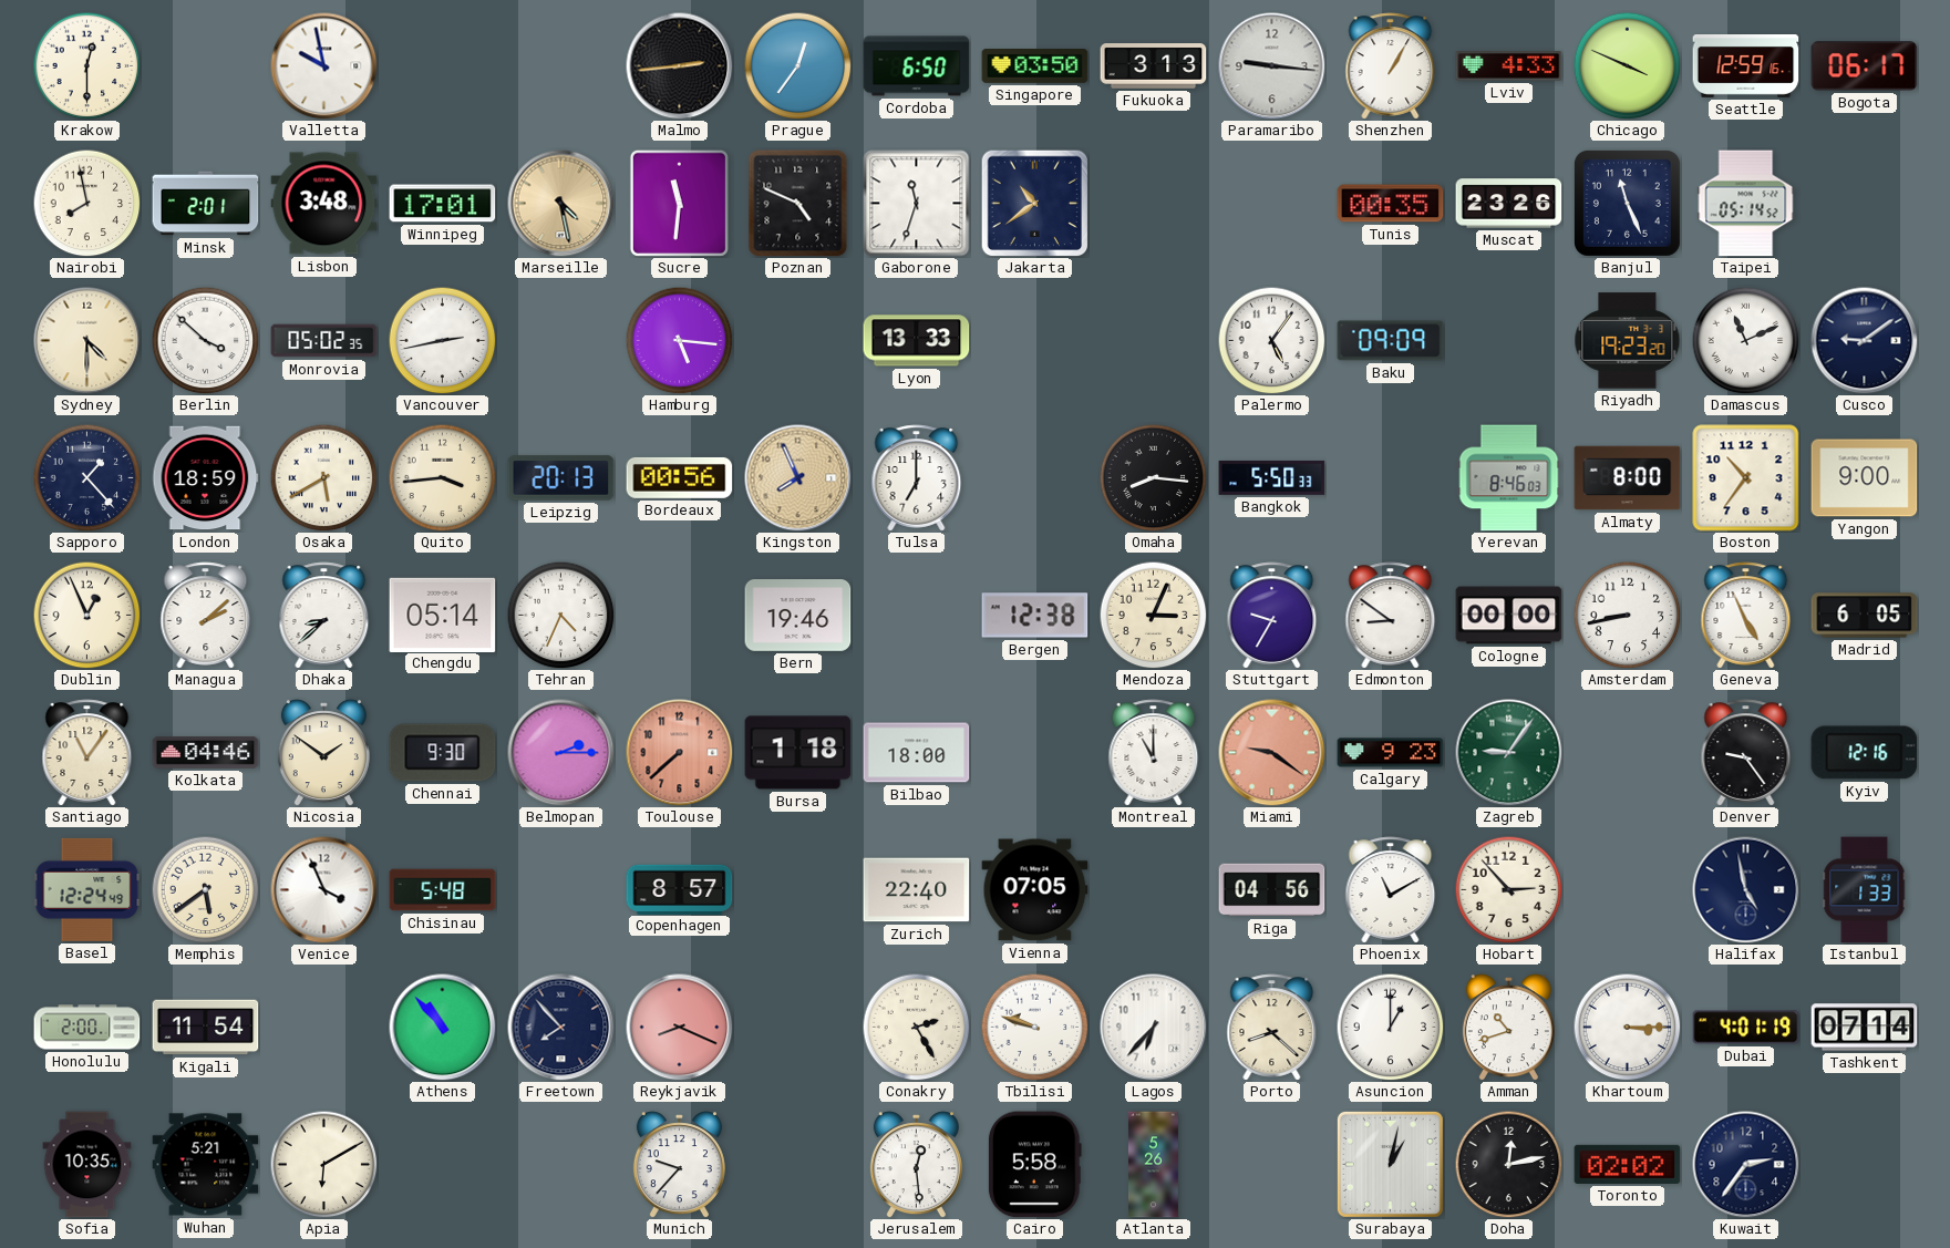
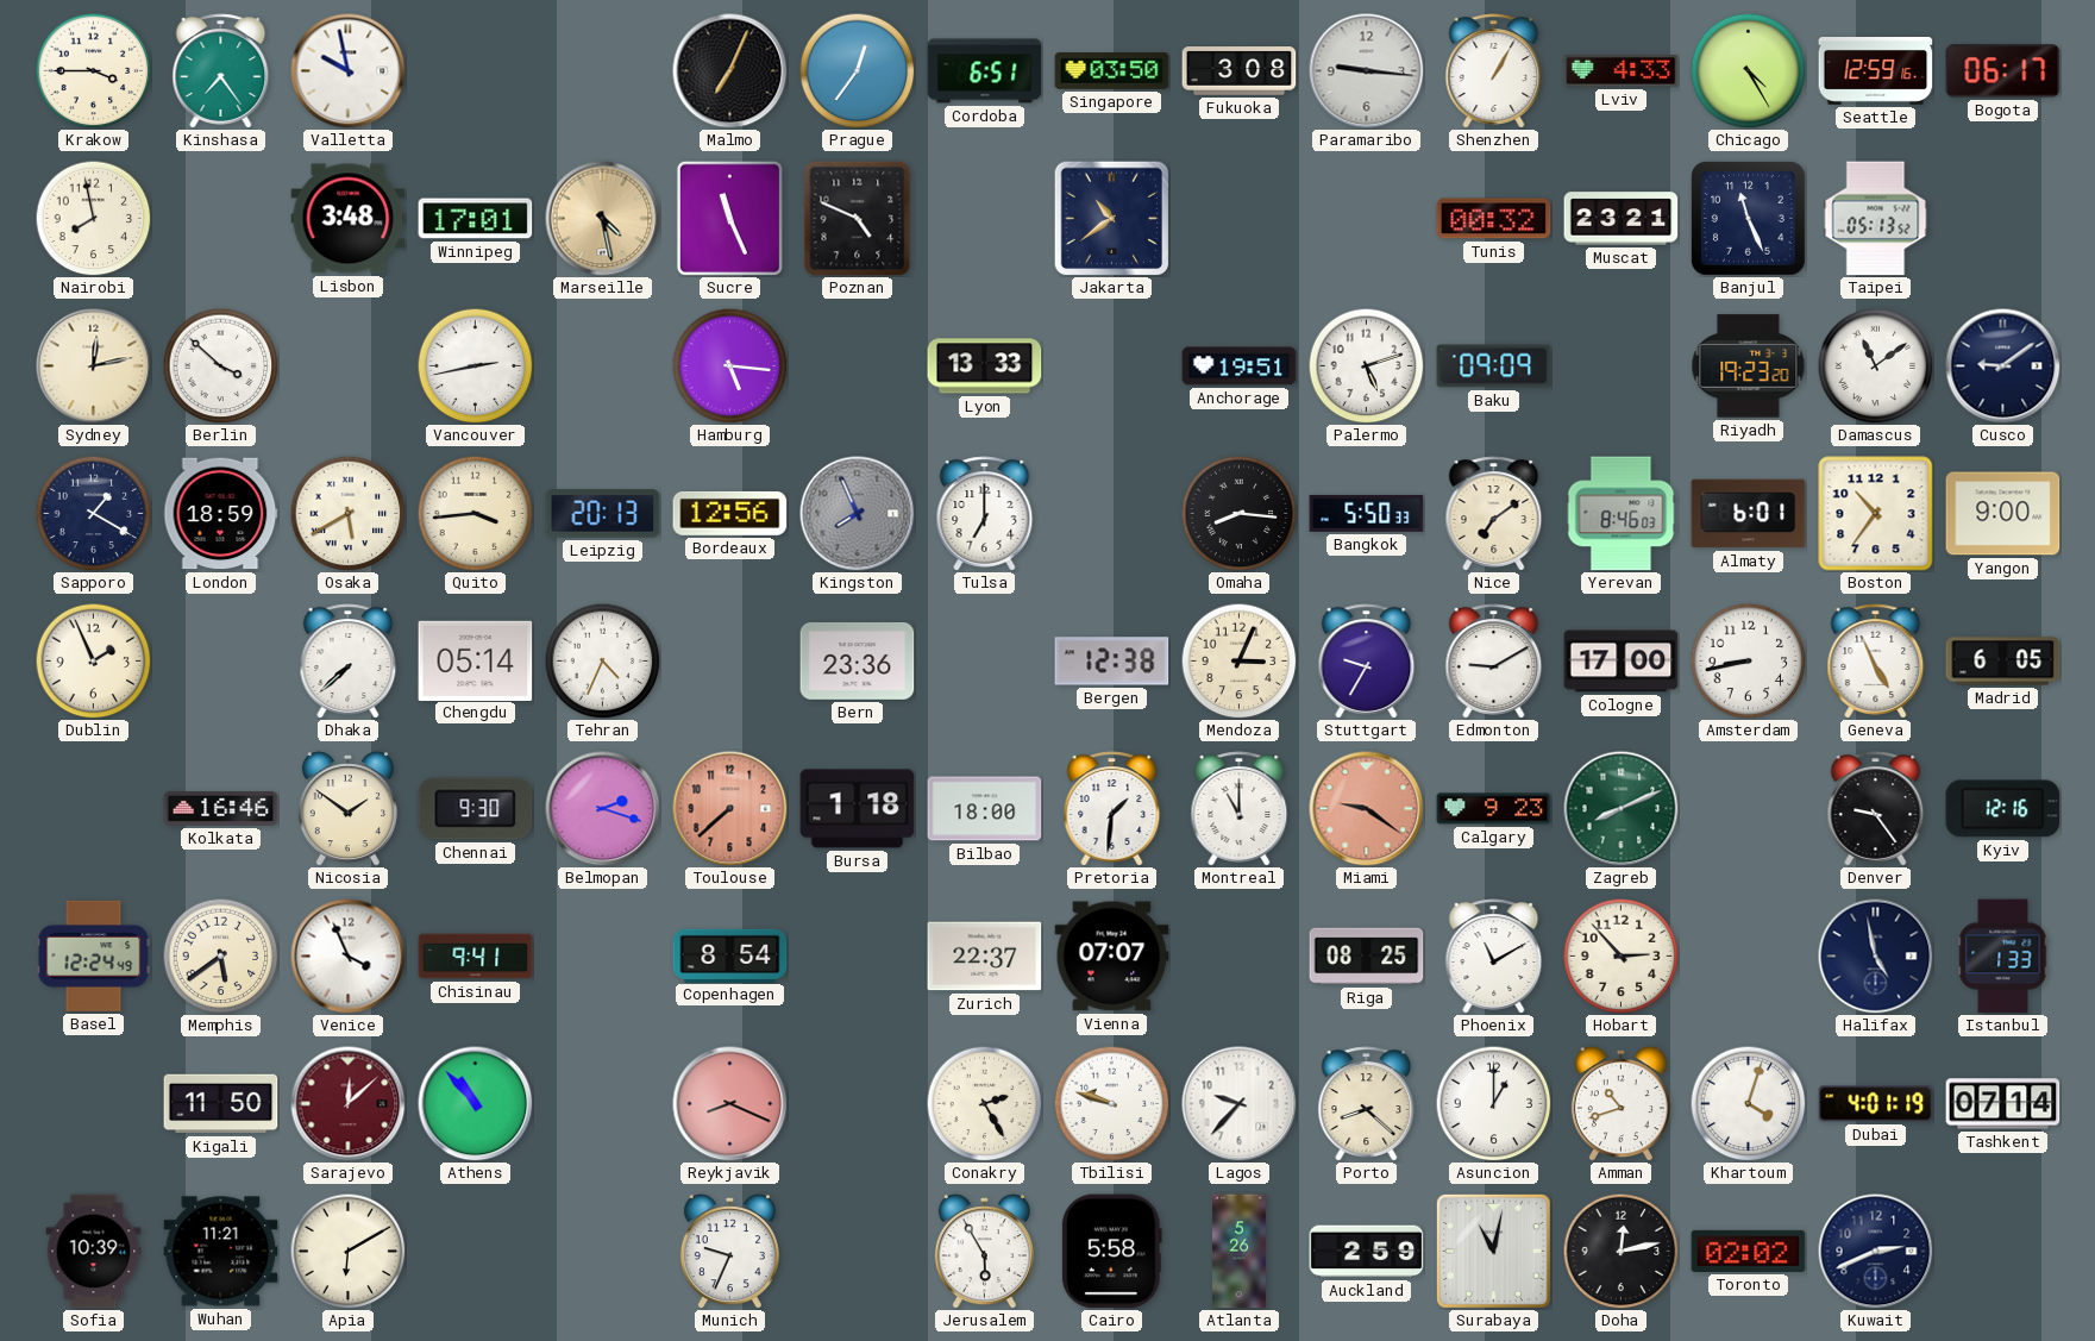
Krakow: 12:30 -> 3:45
Kinshasa: none -> 7:24
Malmo: 2:44 -> 7:04
Cordoba: 6:50 -> 6:51
Fukuoka: 3:13 -> 3:08
Chicago: 3:49 -> 4:25
Minsk: 2:01 -> none
Sucre: 11:31 -> 11:26
Gaborone: 11:33 -> none
Tunis: 00:35 -> 00:32
Muscat: 23:26 -> 23:21
Taipei: 05:14 -> 05:13
Sydney: 4:30 -> 12:13
Monrovia: 05:02 -> none
Anchorage: none -> 19:51
Palermo: 5:06 -> 5:12
Damascus: 11:11 -> 11:09
Sapporo: 1:23 -> 1:20
Bordeaux: 00:56 -> 12:56
Kingston dial: champagne -> grey
Nice: none -> 7:09
Almaty: 8:00 -> 6:01
Dublin: 12:56 -> 1:56
Managua: 2:08 -> none
Dhaka: 8:38 -> 7:38
Bern: 19:46 -> 23:36
Edmonton: 8:51 -> 9:10
Cologne: 00:00 -> 17:00
Santiago: 11:06 -> none
Kolkata: 04:46 -> 16:46
Belmopan: 2:15 -> 2:18
Pretoria: none -> 1:31
Zagreb: 9:06 -> 8:11
Chisinau: 5:48 -> 9:41
Copenhagen: 8:57 -> 8:54
Zurich: 22:40 -> 22:37
Vienna: 07:05 -> 07:07
Riga: 04:56 -> 08:25
Honolulu: 2:00 -> none
Kigali: 11:54 -> 11:50
Sarajevo: none -> 12:08
Freetown: 7:53 -> none
Lagos: 6:37 -> 9:37
Khartoum: 3:15 -> 4:03
Sofia: 10:35 -> 10:39
Wuhan: 5:21 -> 11:21
Munich: 9:37 -> 9:34
Jerusalem: 12:29 -> 5:55
Auckland: none -> 2:59
Surabaya: 1:02 -> 11:02
Kuwait: 2:36 -> 2:41
